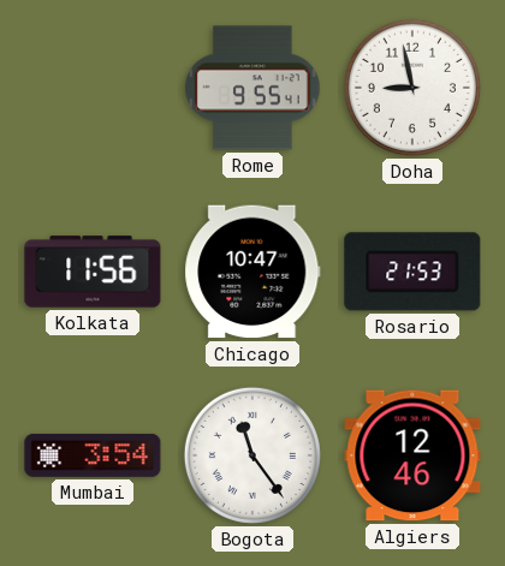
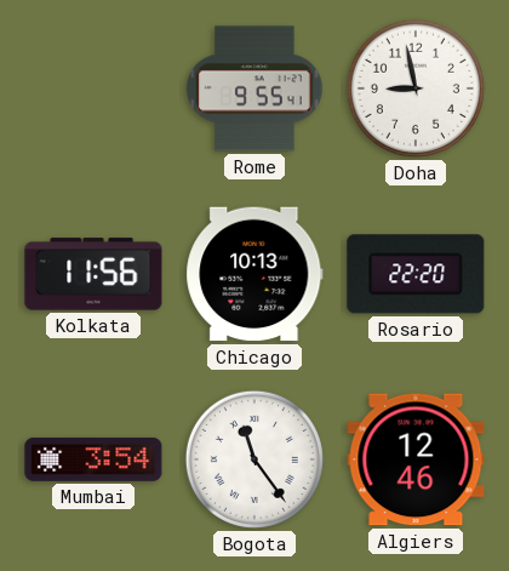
Chicago: 10:47 -> 10:13
Rosario: 21:53 -> 22:20
